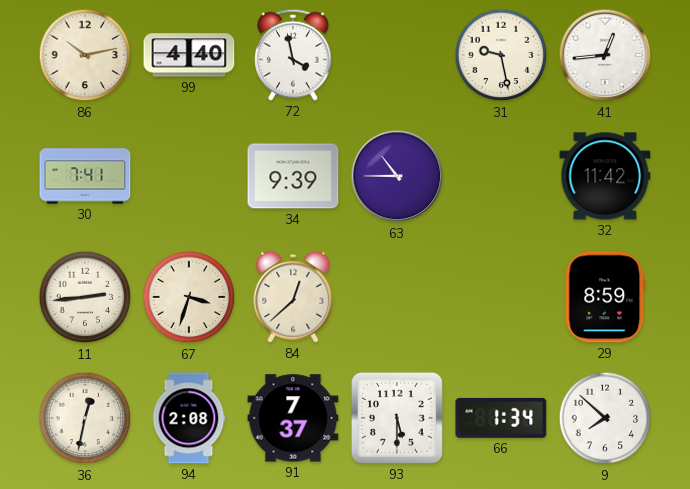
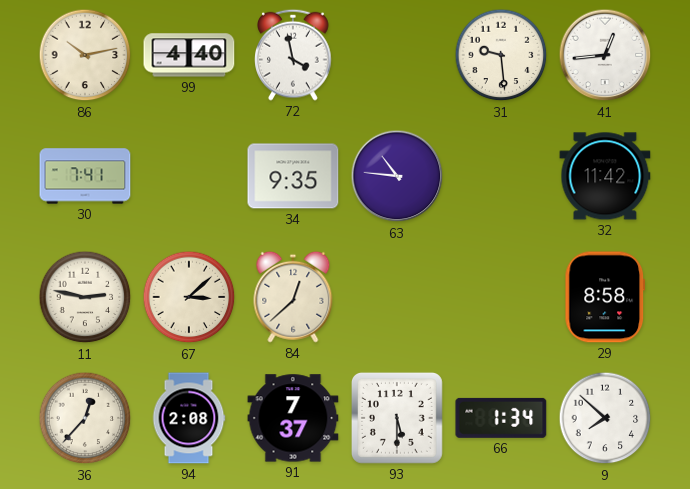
31: 9:28 -> 9:29
34: 9:39 -> 9:35
63: 10:45 -> 10:46
11: 2:44 -> 2:47
67: 3:33 -> 3:08
29: 8:59 -> 8:58
36: 12:32 -> 12:37
